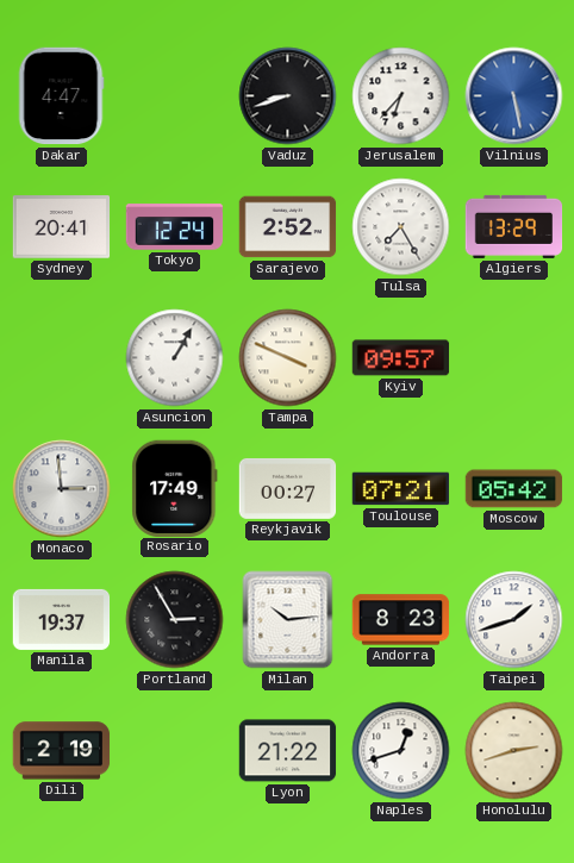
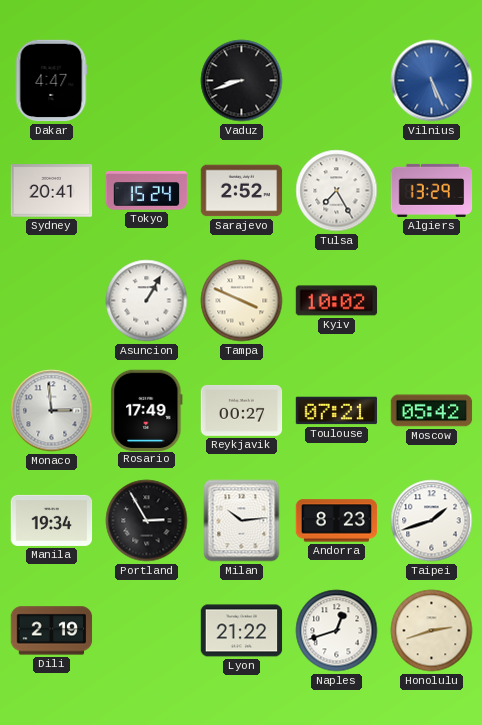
Jerusalem: 6:37 -> none
Vilnius: 5:28 -> 5:26
Tokyo: 12:24 -> 15:24
Kyiv: 09:57 -> 10:02
Manila: 19:37 -> 19:34
